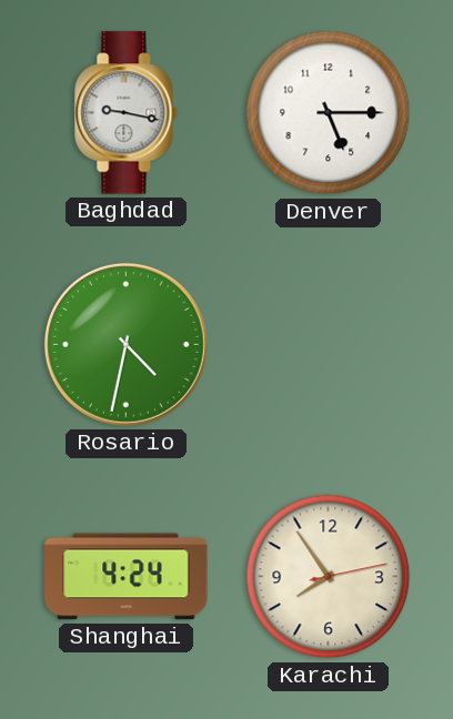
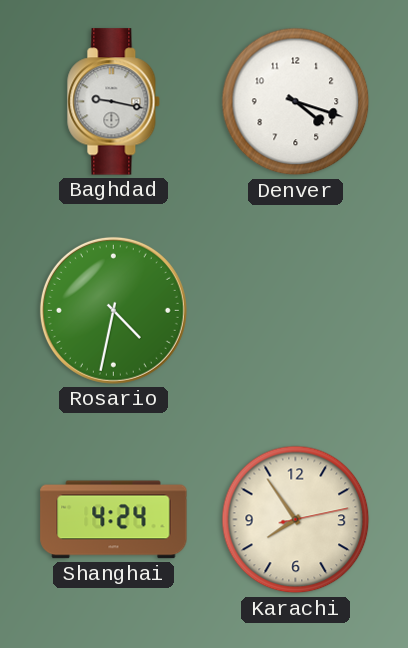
Denver: 5:15 -> 4:18
